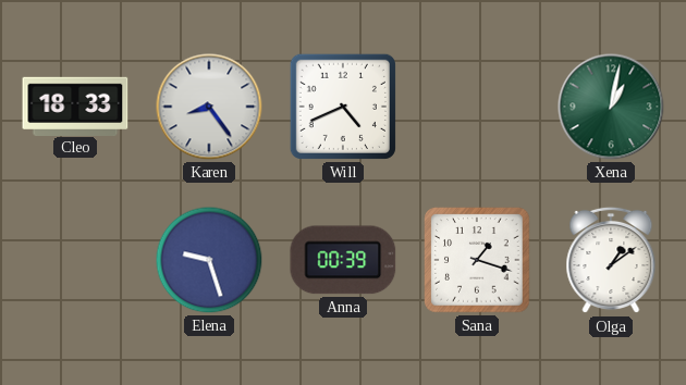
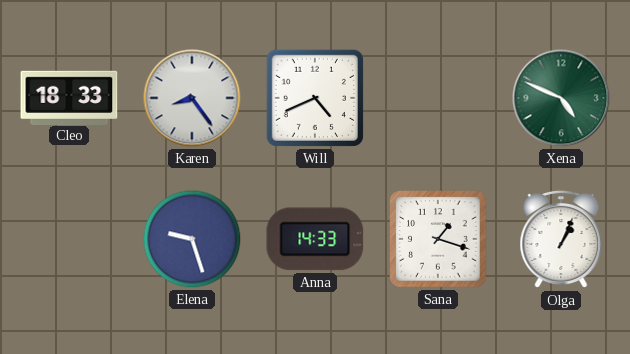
Xena: 1:02 -> 4:49
Anna: 00:39 -> 14:33
Olga: 1:09 -> 1:04
